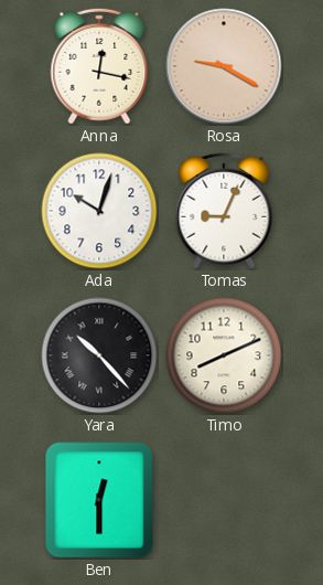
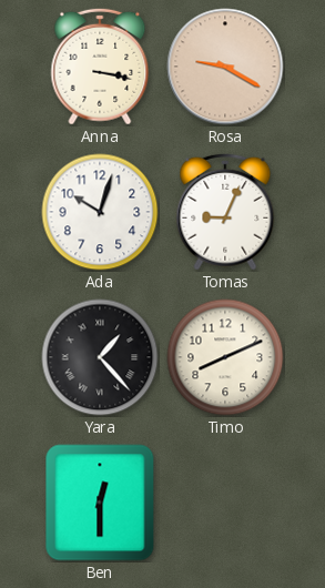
Anna: 12:17 -> 3:17
Yara: 10:23 -> 1:23
